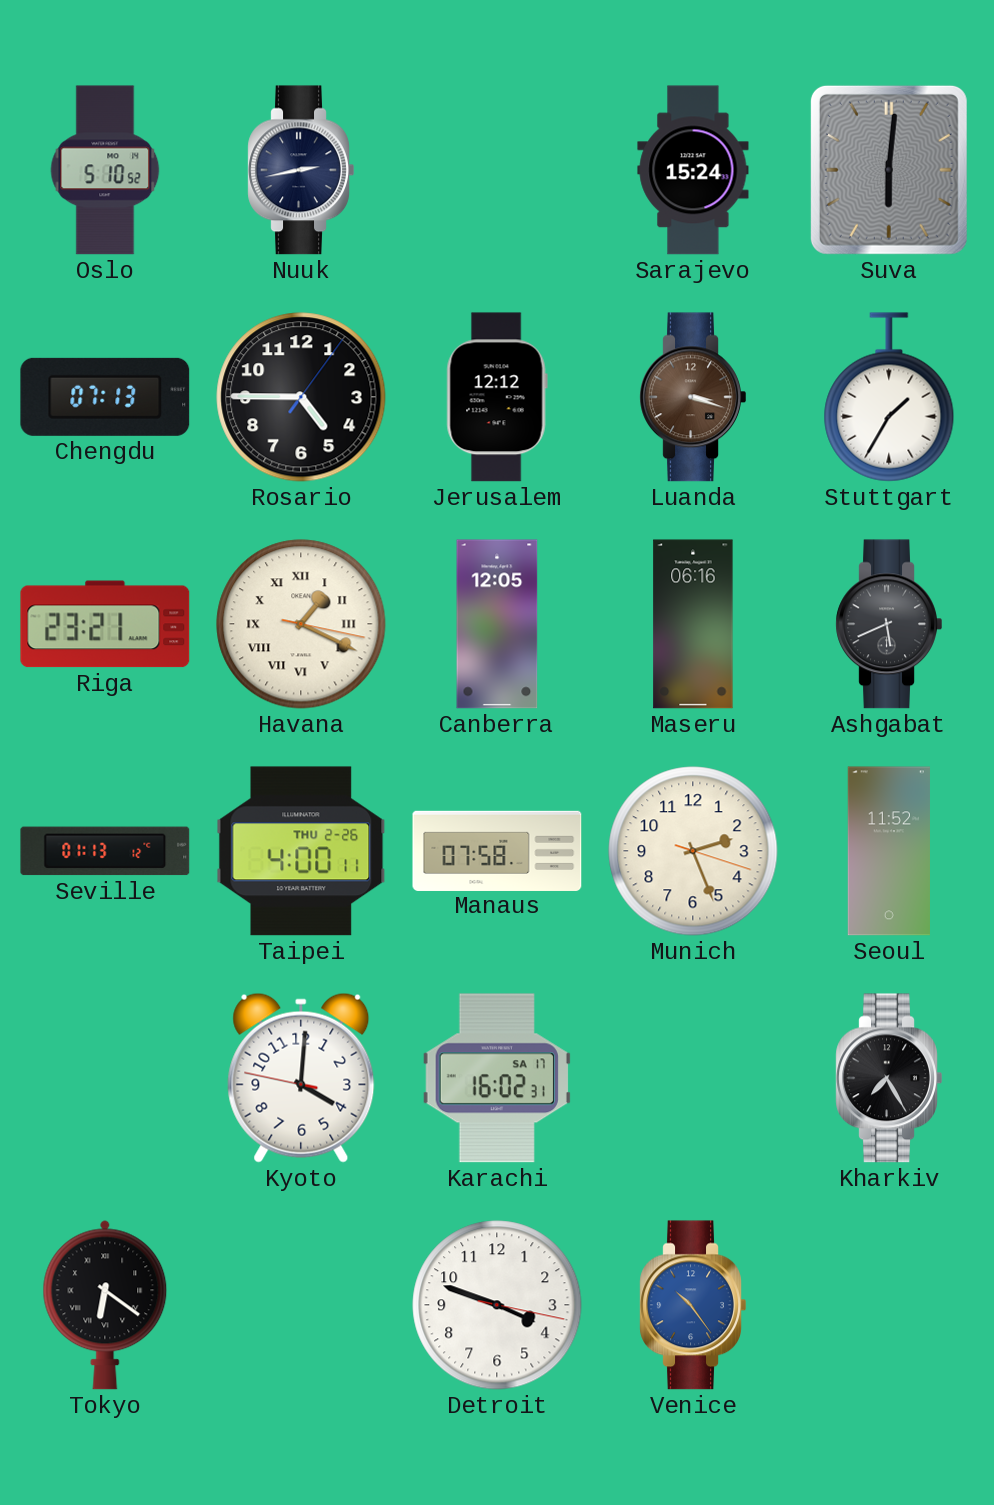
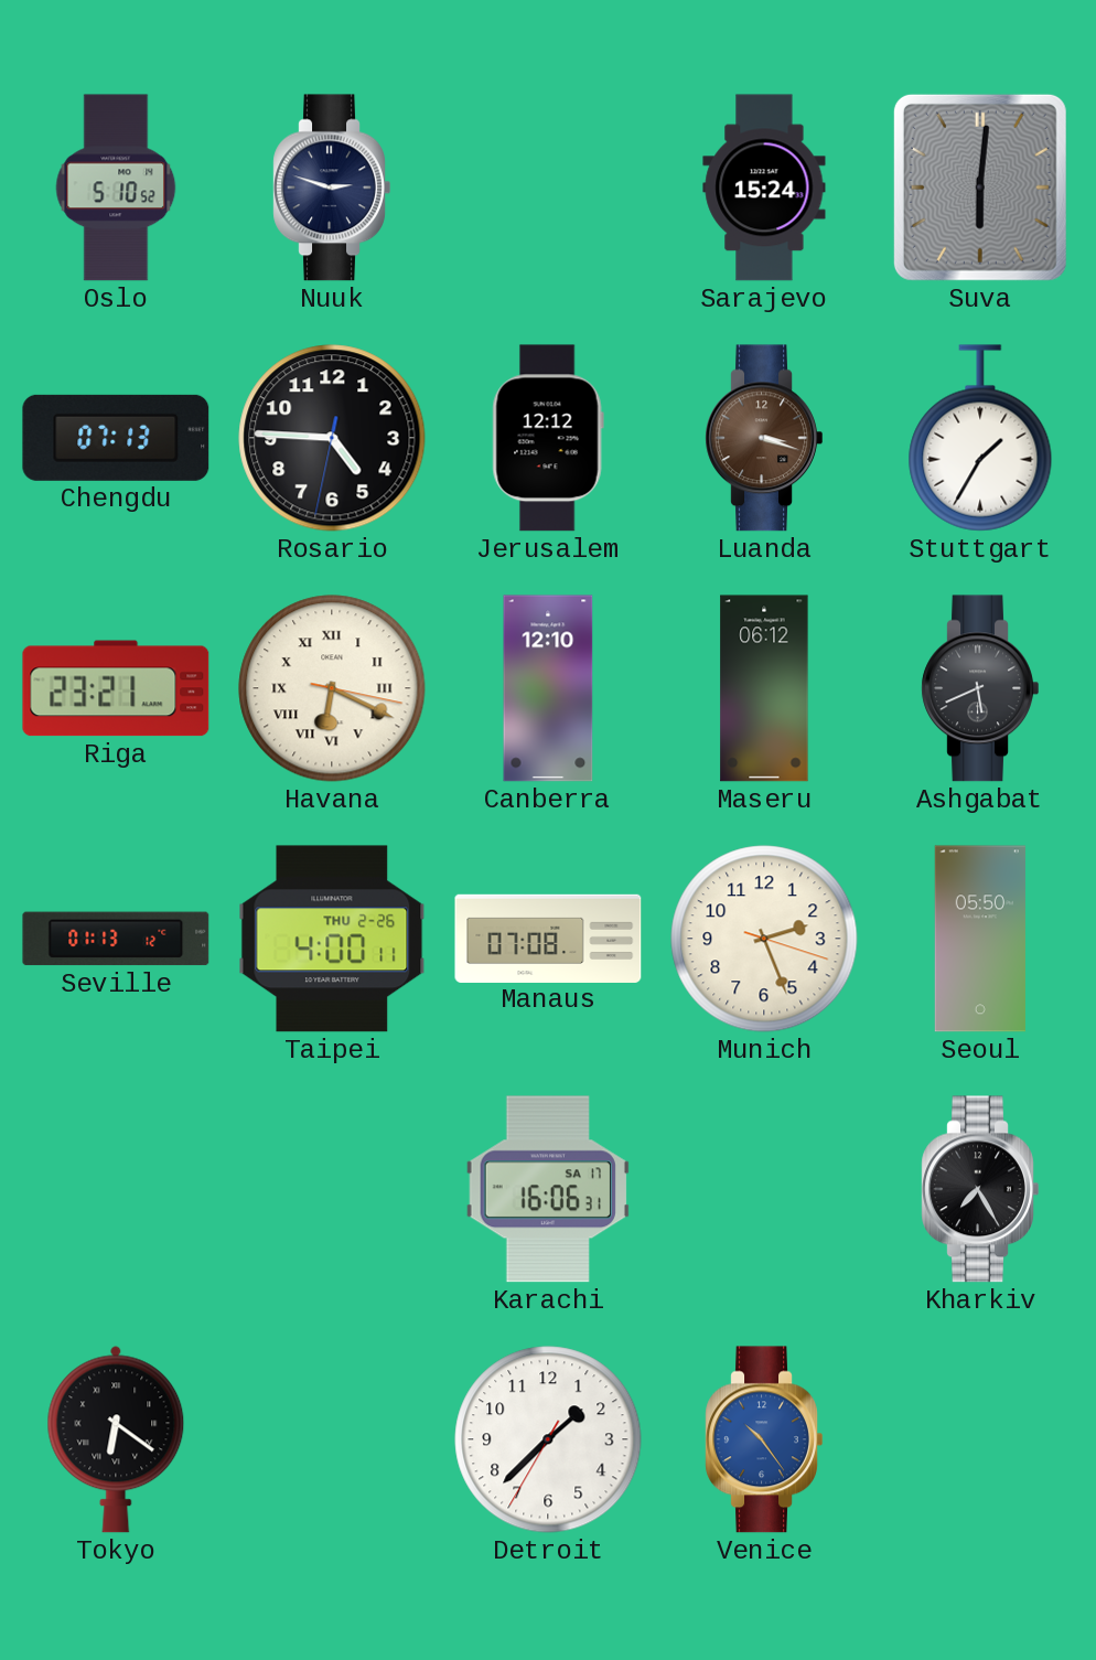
Nuuk: 2:43 -> 2:48
Rosario: 4:45:06 -> 4:45:32
Havana: 1:19 -> 6:19
Canberra: 12:05 -> 12:10
Maseru: 06:16 -> 06:12
Manaus: 07:58 -> 07:08
Seoul: 11:52 -> 05:50
Kyoto: 4:00 -> none
Karachi: 16:02 -> 16:06
Detroit: 3:48 -> 1:37
